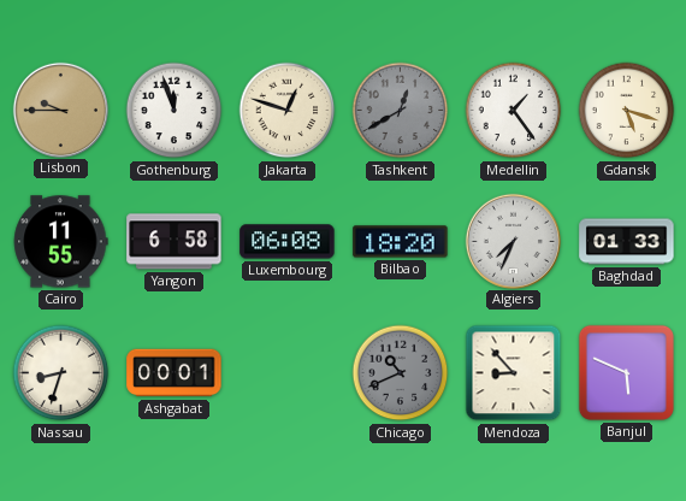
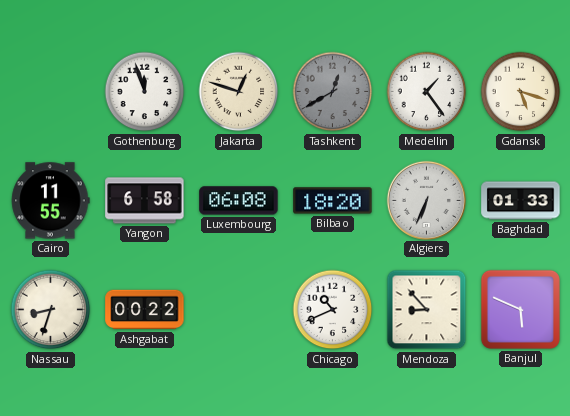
Lisbon: 9:45 -> none
Algiers: 7:34 -> 6:34
Ashgabat: 00:01 -> 00:22
Chicago dial: grey -> white
